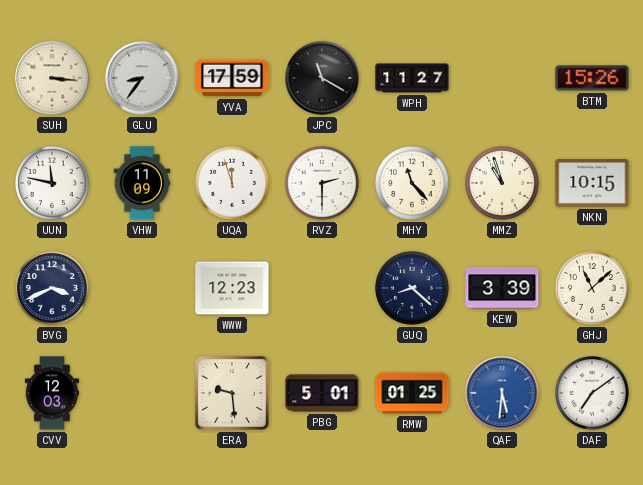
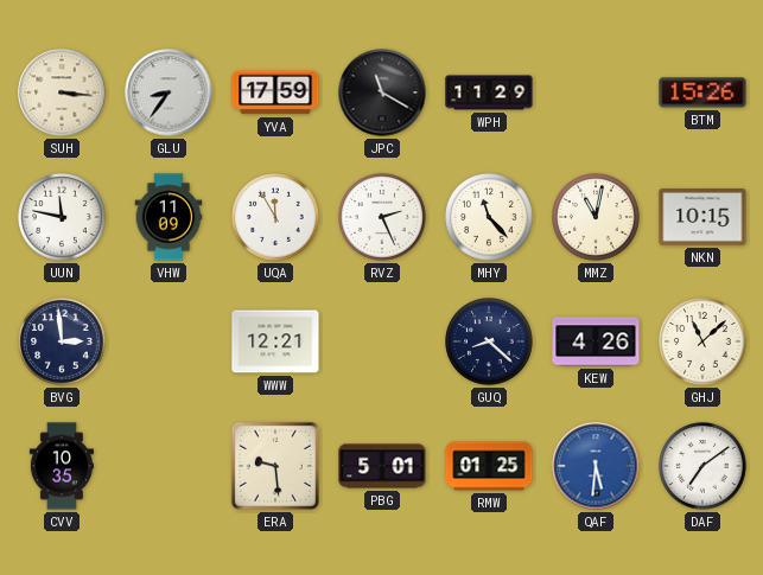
WPH: 11:27 -> 11:29
UQA: 11:57 -> 11:55
RVZ: 2:30 -> 2:26
MMZ: 10:57 -> 11:02
BVG: 3:41 -> 2:59
WWW: 12:23 -> 12:21
KEW: 3:39 -> 4:26
CVV: 12:03 -> 10:35
